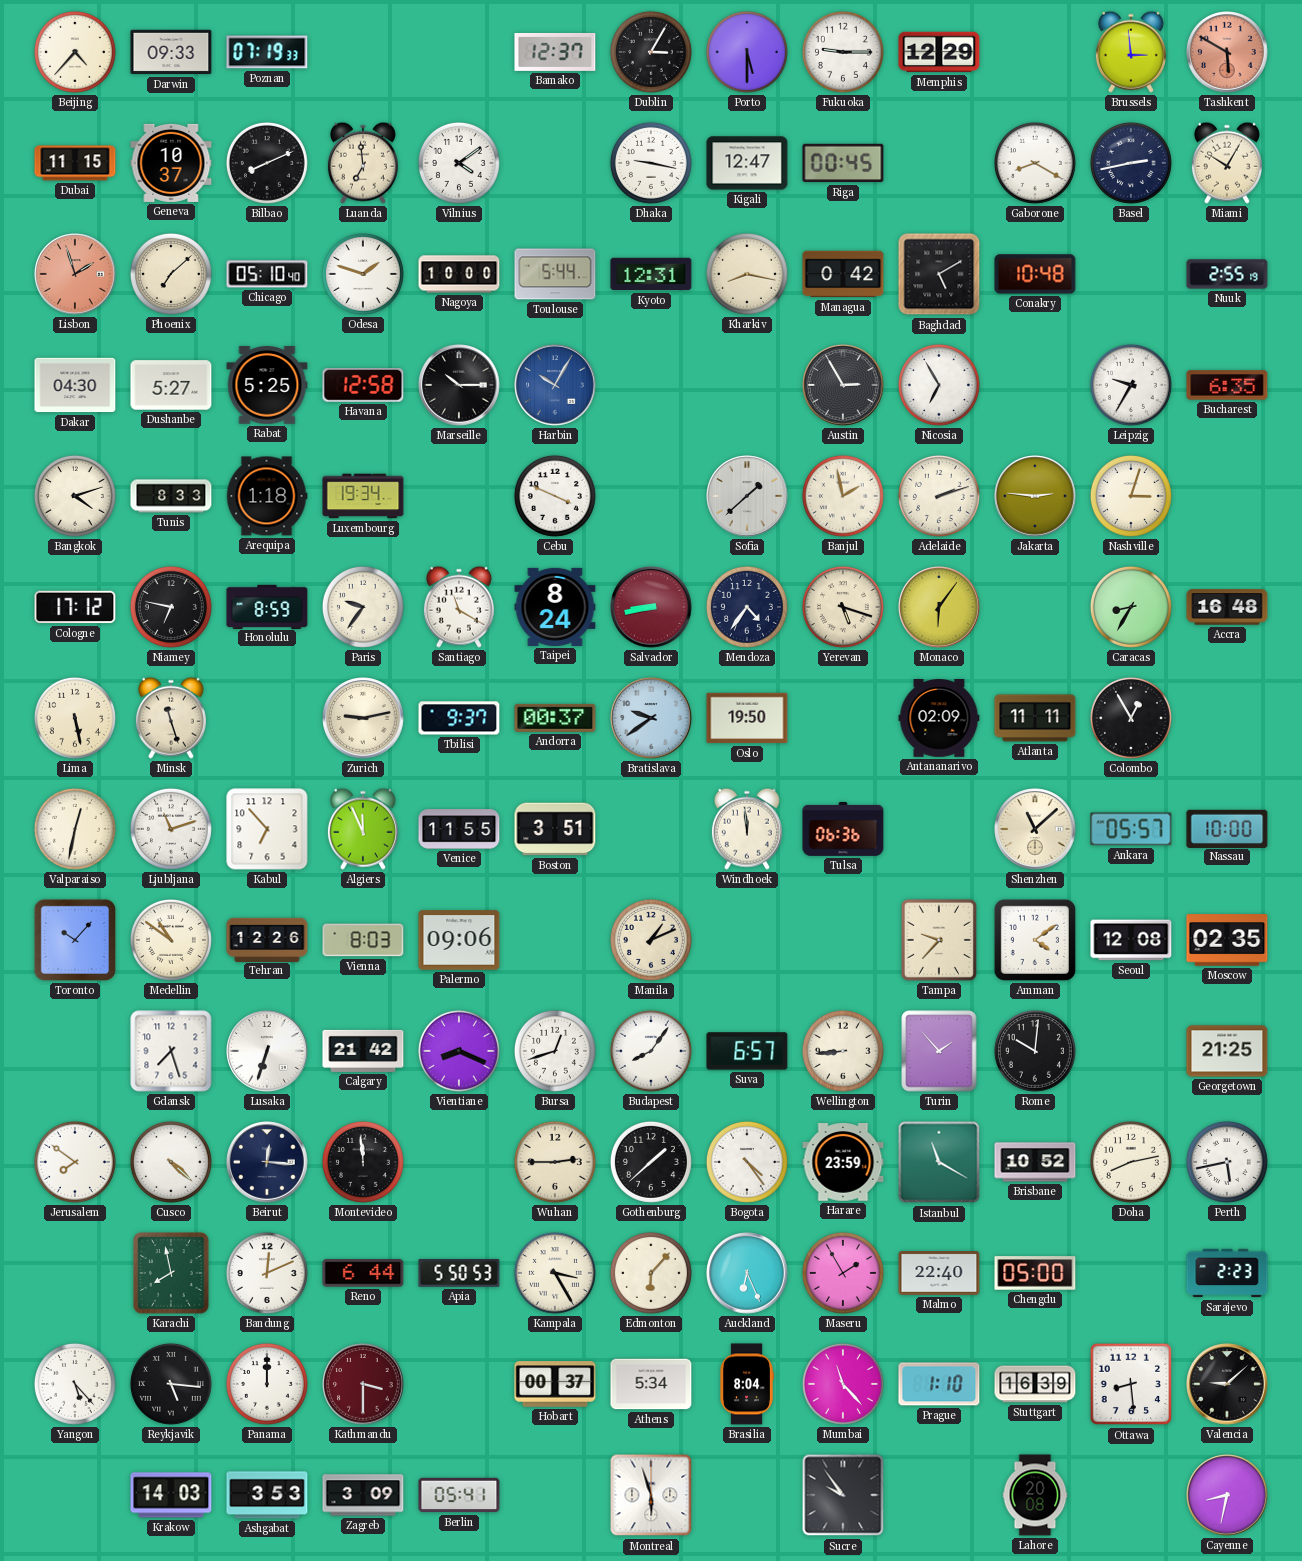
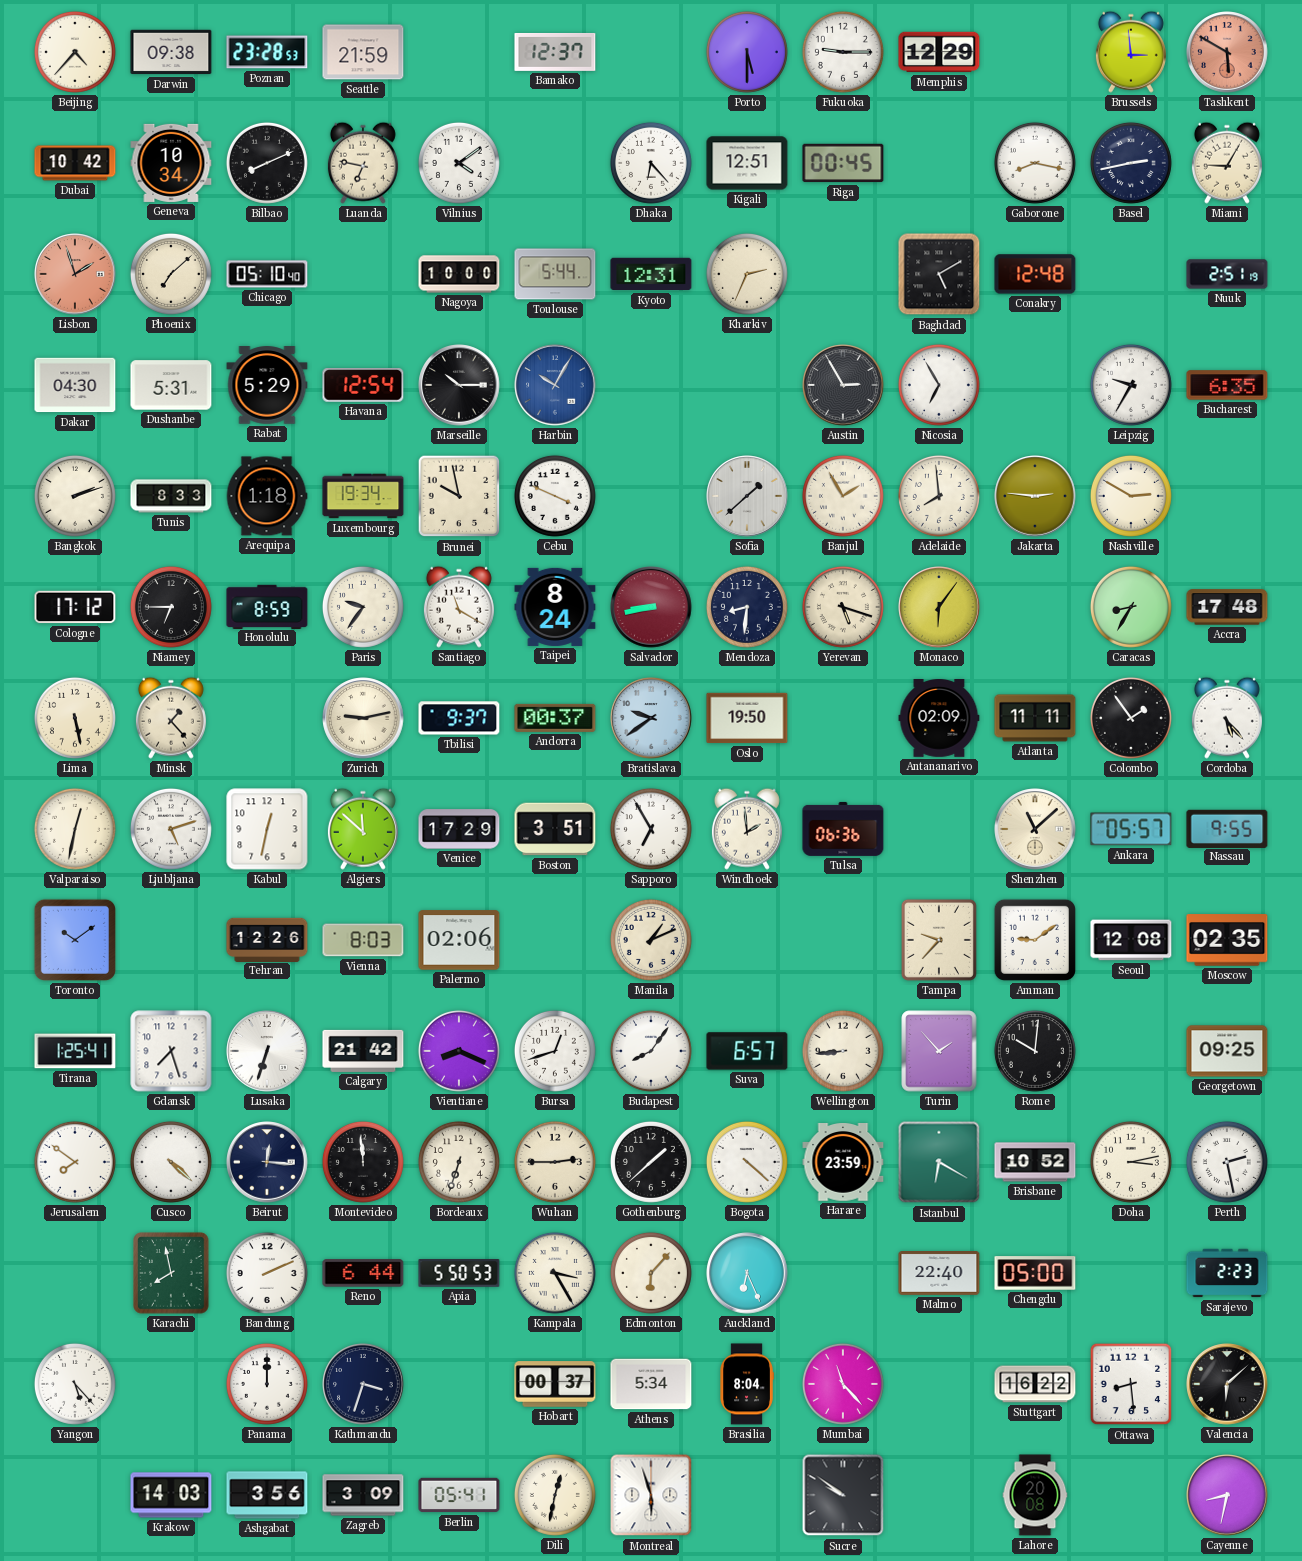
Darwin: 09:33 -> 09:38
Poznan: 07:19 -> 23:28
Seattle: none -> 21:59
Dublin: 3:05 -> none
Dubai: 11:15 -> 10:42
Geneva: 10:37 -> 10:34
Luanda: 6:59 -> 6:47
Dhaka: 9:17 -> 6:23
Kigali: 12:47 -> 12:51
Gaborone: 8:20 -> 8:17
Miami: 10:05 -> 9:05
Odesa: 1:48 -> none
Kharkiv: 8:17 -> 2:34
Managua: 0:42 -> none
Conakry: 10:48 -> 12:48
Nuuk: 2:55 -> 2:51
Dushanbe: 5:27 -> 5:31
Rabat: 5:25 -> 5:29
Havana: 12:58 -> 12:54
Bangkok: 4:12 -> 2:12
Brunei: none -> 9:58
Banjul: 1:58 -> 1:55
Adelaide: 2:12 -> 7:59
Nashville: 3:03 -> 2:50
Niamey: 6:47 -> 6:45
Mendoza: 4:36 -> 8:31
Accra: 16:48 -> 17:48
Minsk: 11:27 -> 1:23
Colombo: 12:55 -> 1:54
Cordoba: none -> 5:23
Ljubljana: 11:12 -> 5:12
Kabul: 6:53 -> 12:32
Algiers: 11:56 -> 11:52
Venice: 11:55 -> 17:29
Sapporo: none -> 6:55
Windhoek: 11:59 -> 1:59
Nassau: 10:00 -> 9:55
Toronto: 10:07 -> 10:09
Medellin: 10:51 -> none
Palermo: 09:06 -> 02:06
Amman: 4:09 -> 9:09
Tirana: none -> 1:25
Georgetown: 21:25 -> 09:25
Bordeaux: none -> 6:33
Bogota: 4:24 -> 4:22
Istanbul: 11:20 -> 6:20
Doha: 8:13 -> 3:13
Perth: 5:43 -> 2:28
Bandung: 12:11 -> 2:11
Maseru: 1:55 -> none
Reykjavik: 5:16 -> none
Kathmandu: 3:30 -> 3:33
Kathmandu dial: burgundy -> navy
Prague: 1:10 -> none
Stuttgart: 16:39 -> 16:22
Valencia: 9:08 -> 6:08
Ashgabat: 3:53 -> 3:56
Dili: none -> 12:32
Sucre: 9:54 -> 9:51
